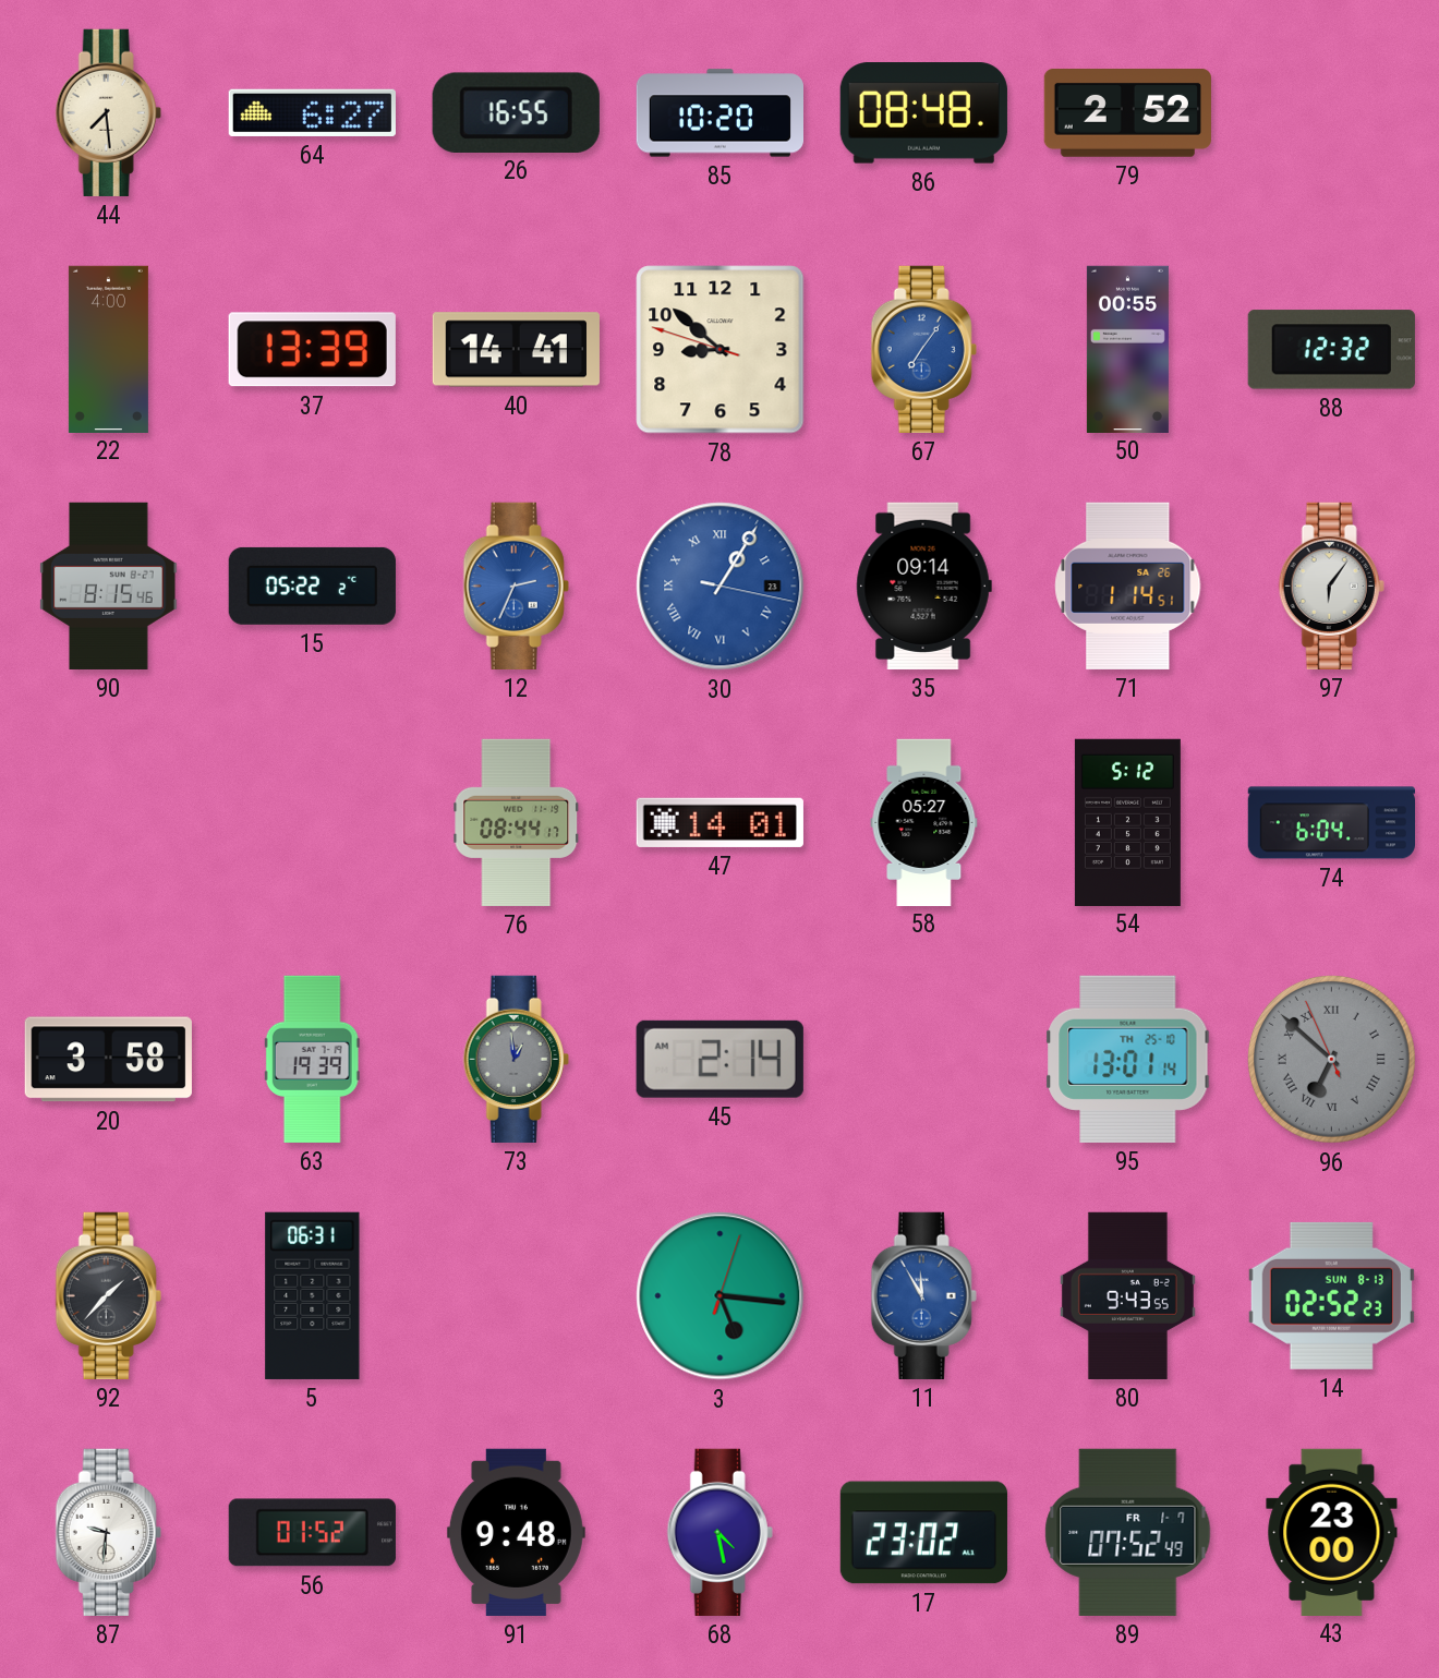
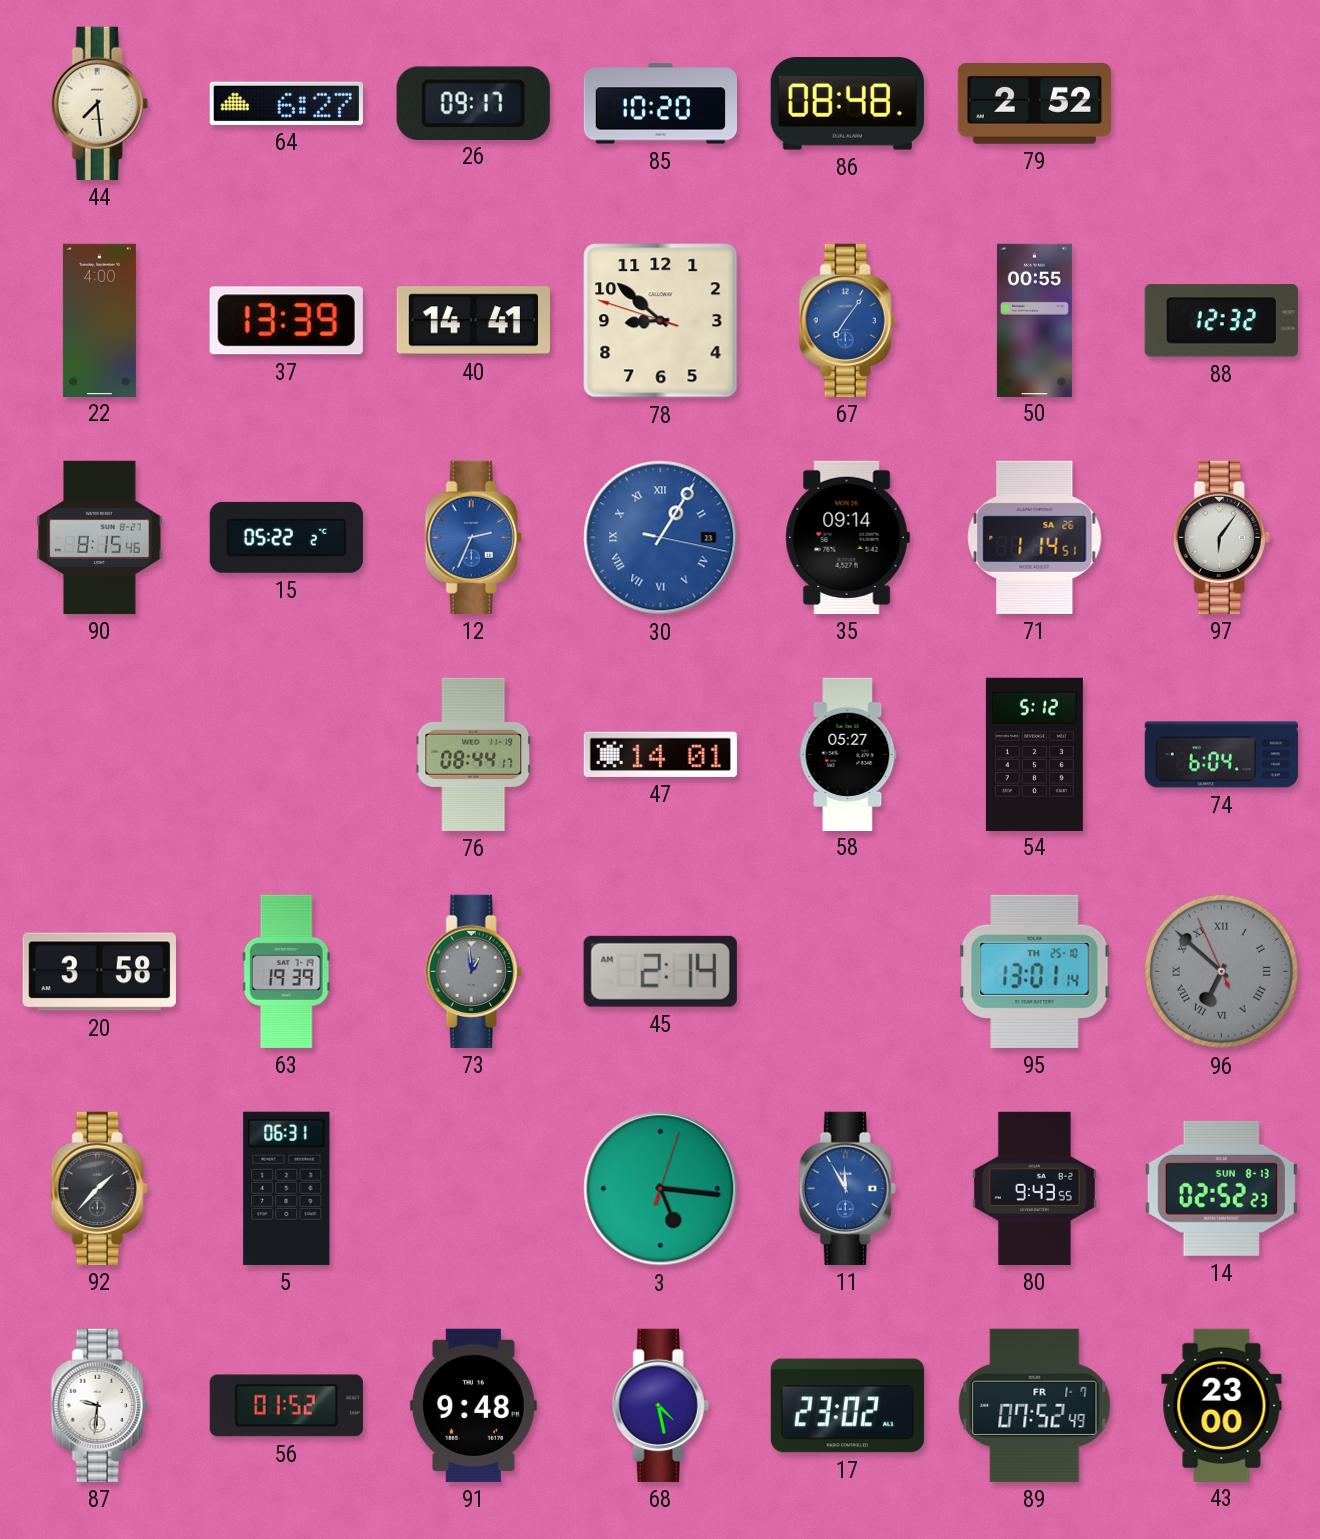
26: 16:55 -> 09:17
